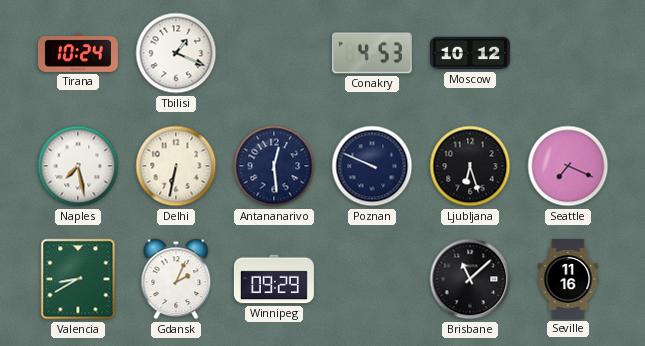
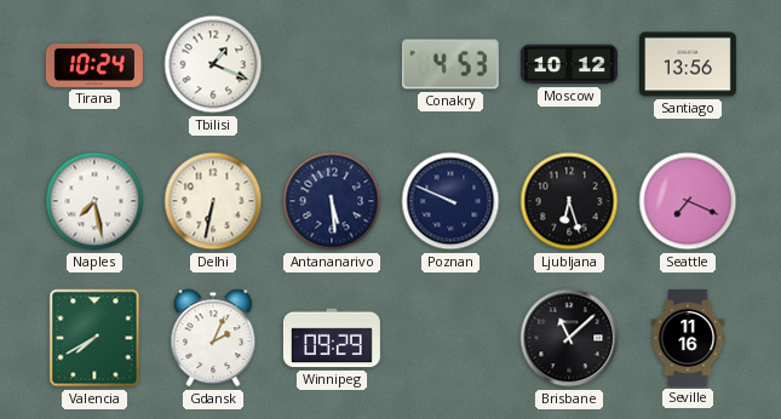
Santiago: none -> 13:56
Antananarivo: 12:29 -> 5:29
Valencia: 8:40 -> 7:40
